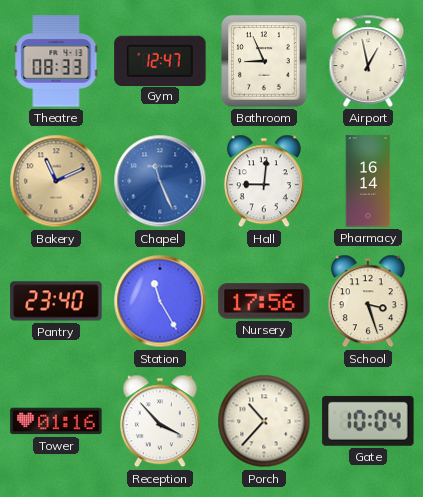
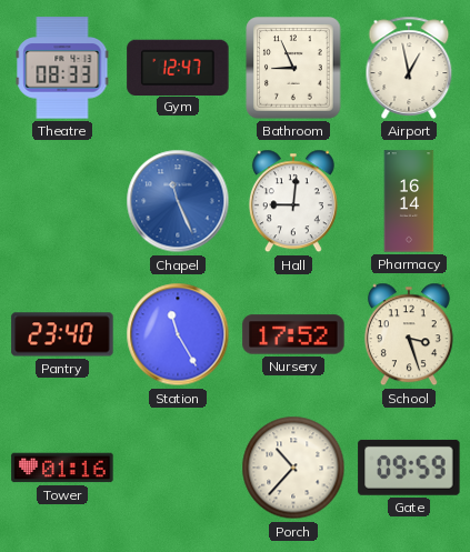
Bakery: 11:11 -> none
Nursery: 17:56 -> 17:52
Reception: 3:53 -> none
Gate: 10:04 -> 09:59
